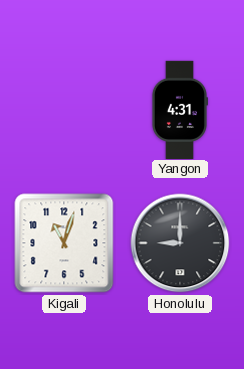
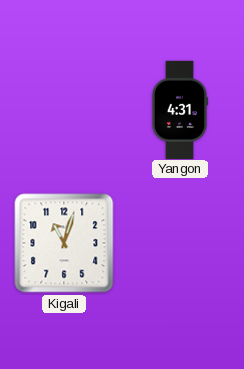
Honolulu: 9:00 -> none
